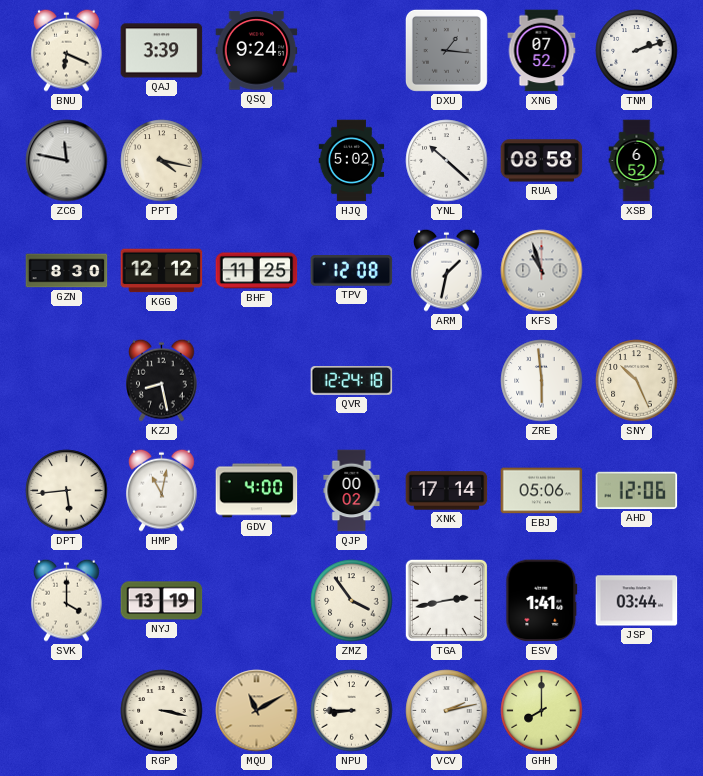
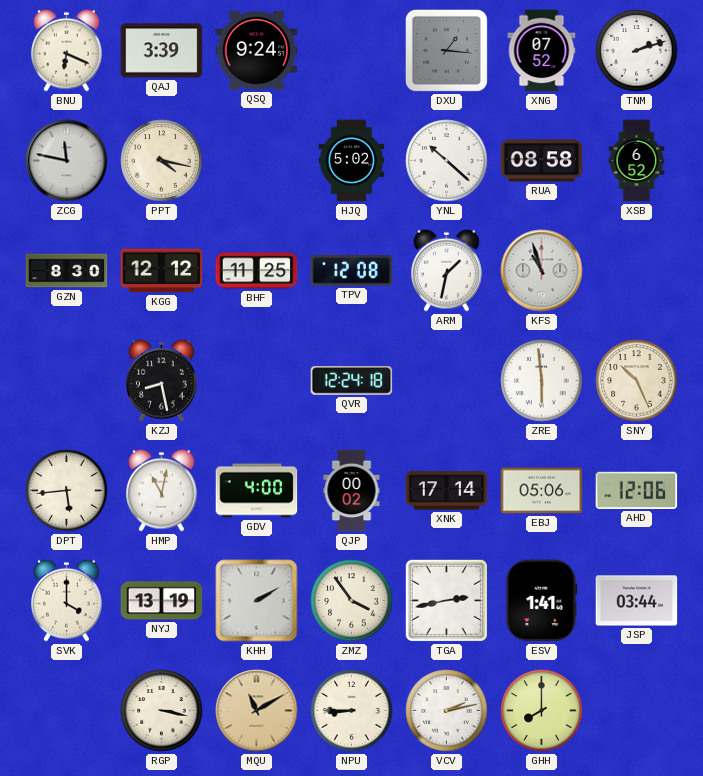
KHH: none -> 2:10
